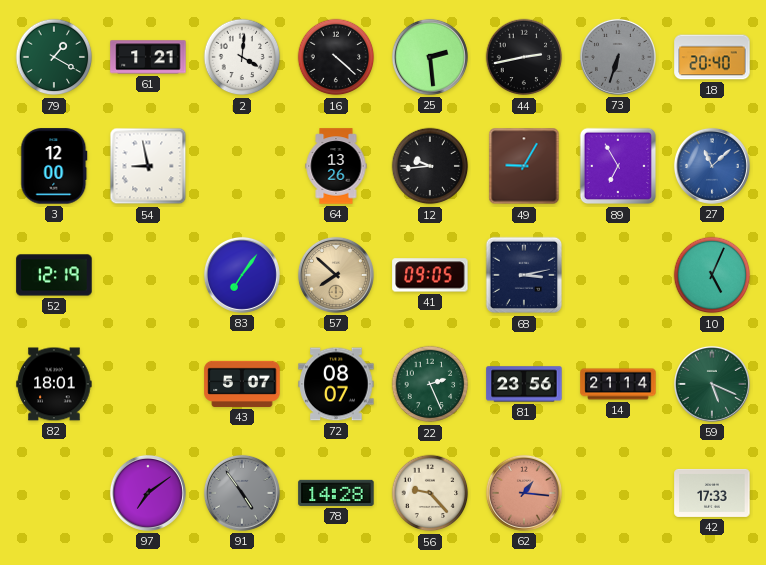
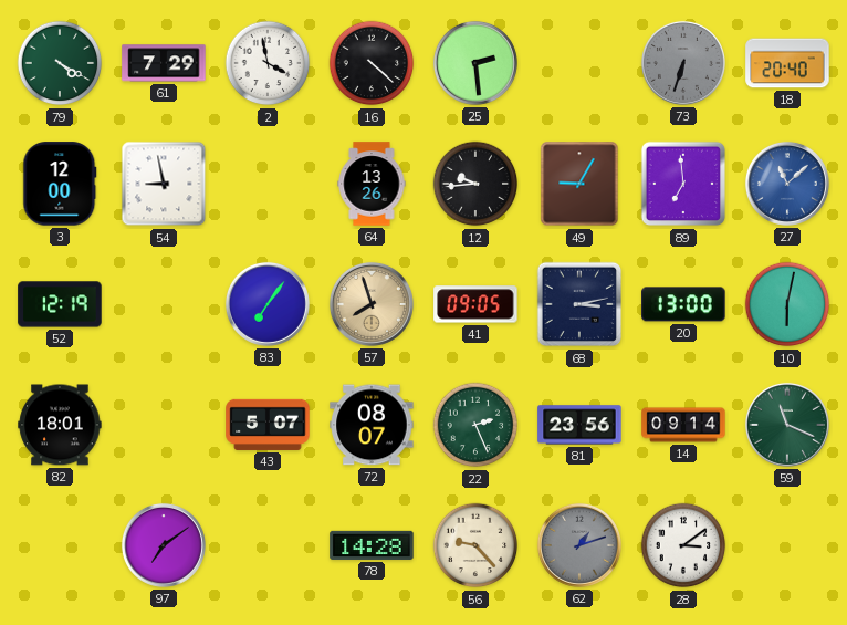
79: 1:20 -> 4:20
61: 1:21 -> 7:29
2: 4:01 -> 3:58
44: 2:43 -> none
89: 6:55 -> 6:59
57: 7:52 -> 7:57
20: none -> 13:00
10: 5:04 -> 6:02
14: 21:14 -> 09:14
59: 5:19 -> 11:19
91: 4:54 -> none
62: 1:16 -> 1:12
62 dial: salmon -> grey
28: none -> 3:09
42: 17:33 -> none
